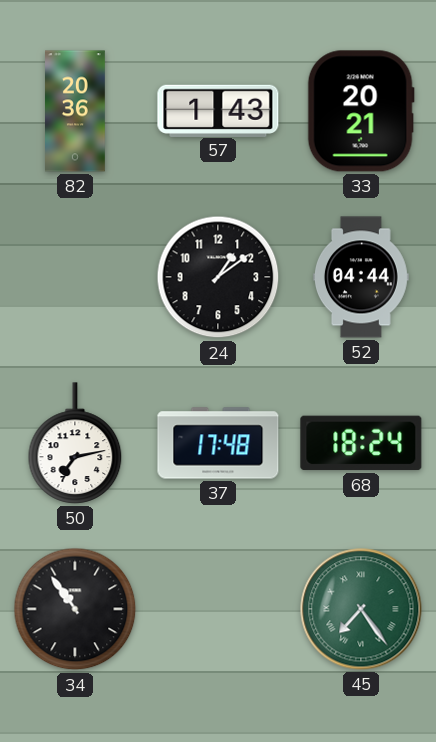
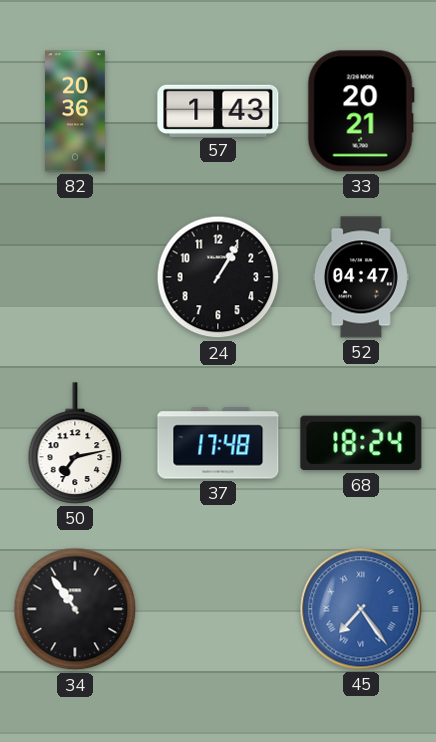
24: 1:09 -> 1:05
52: 04:44 -> 04:47
45 dial: green -> blue
